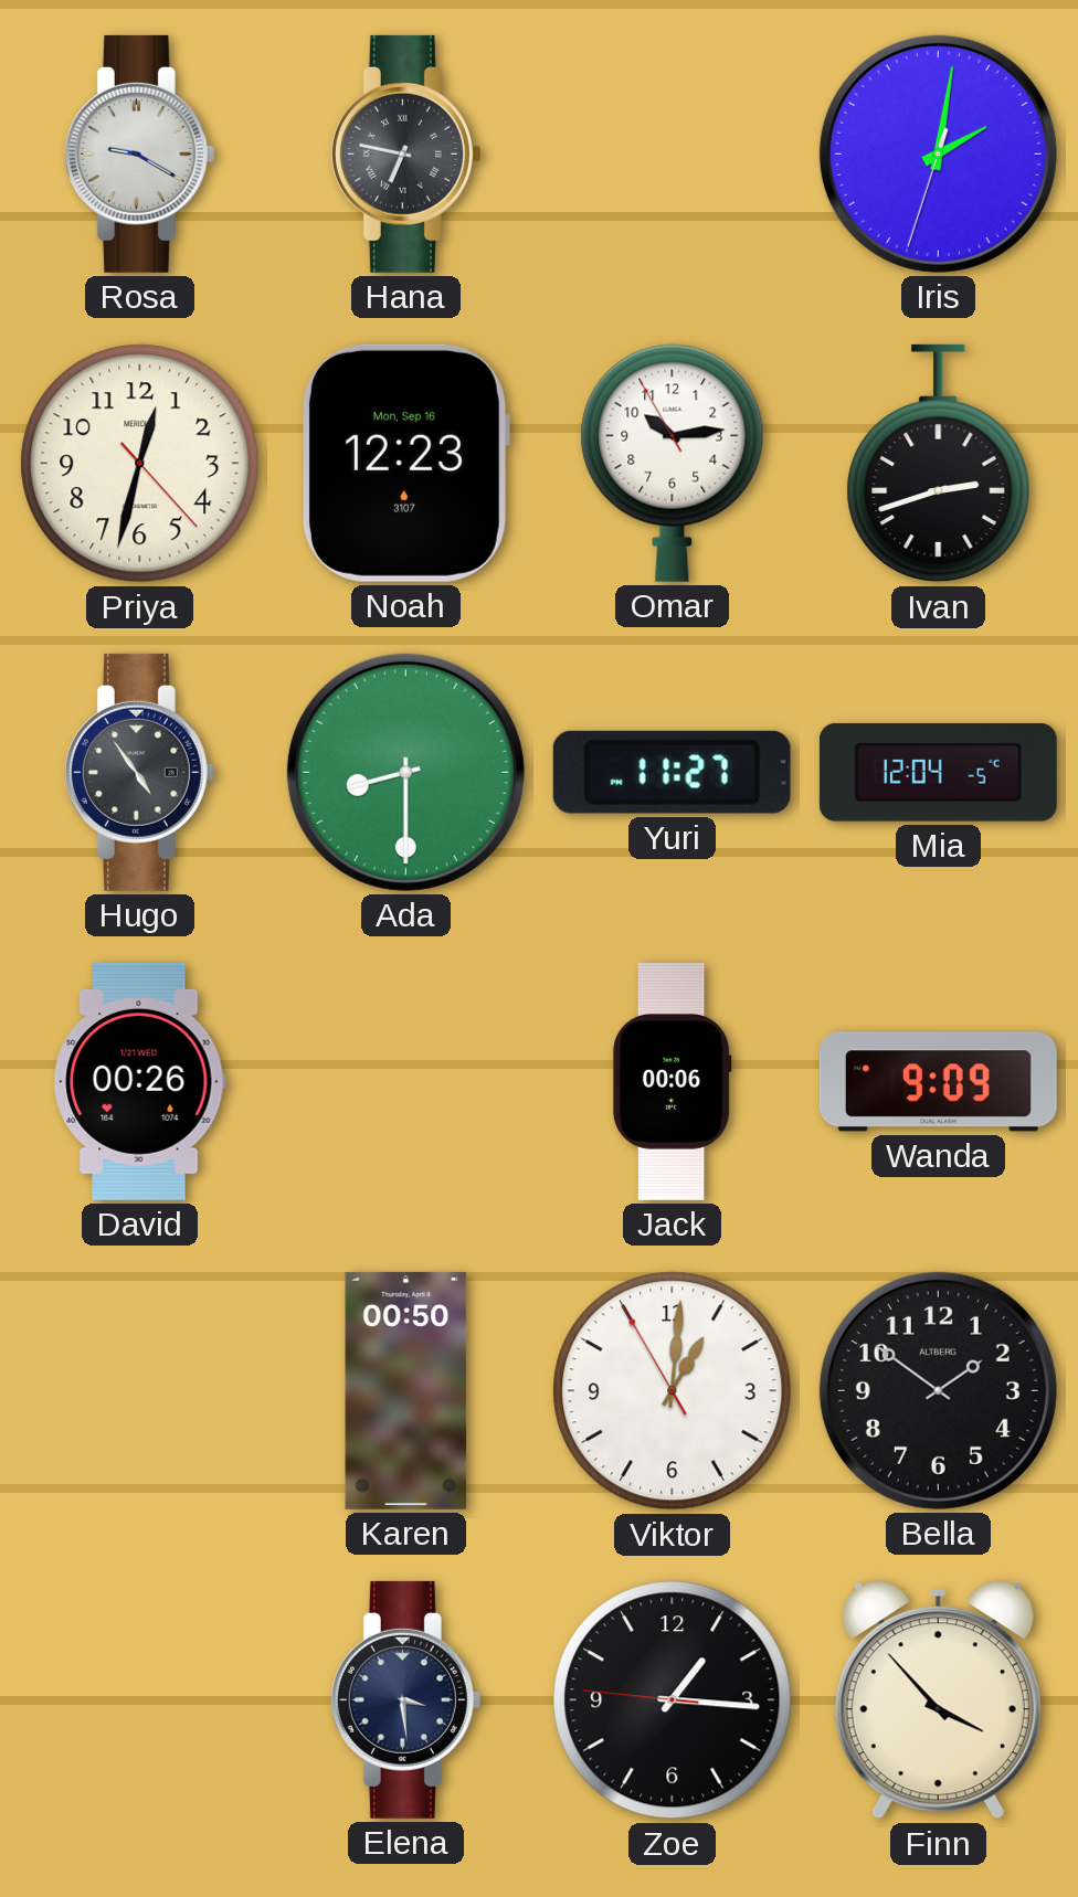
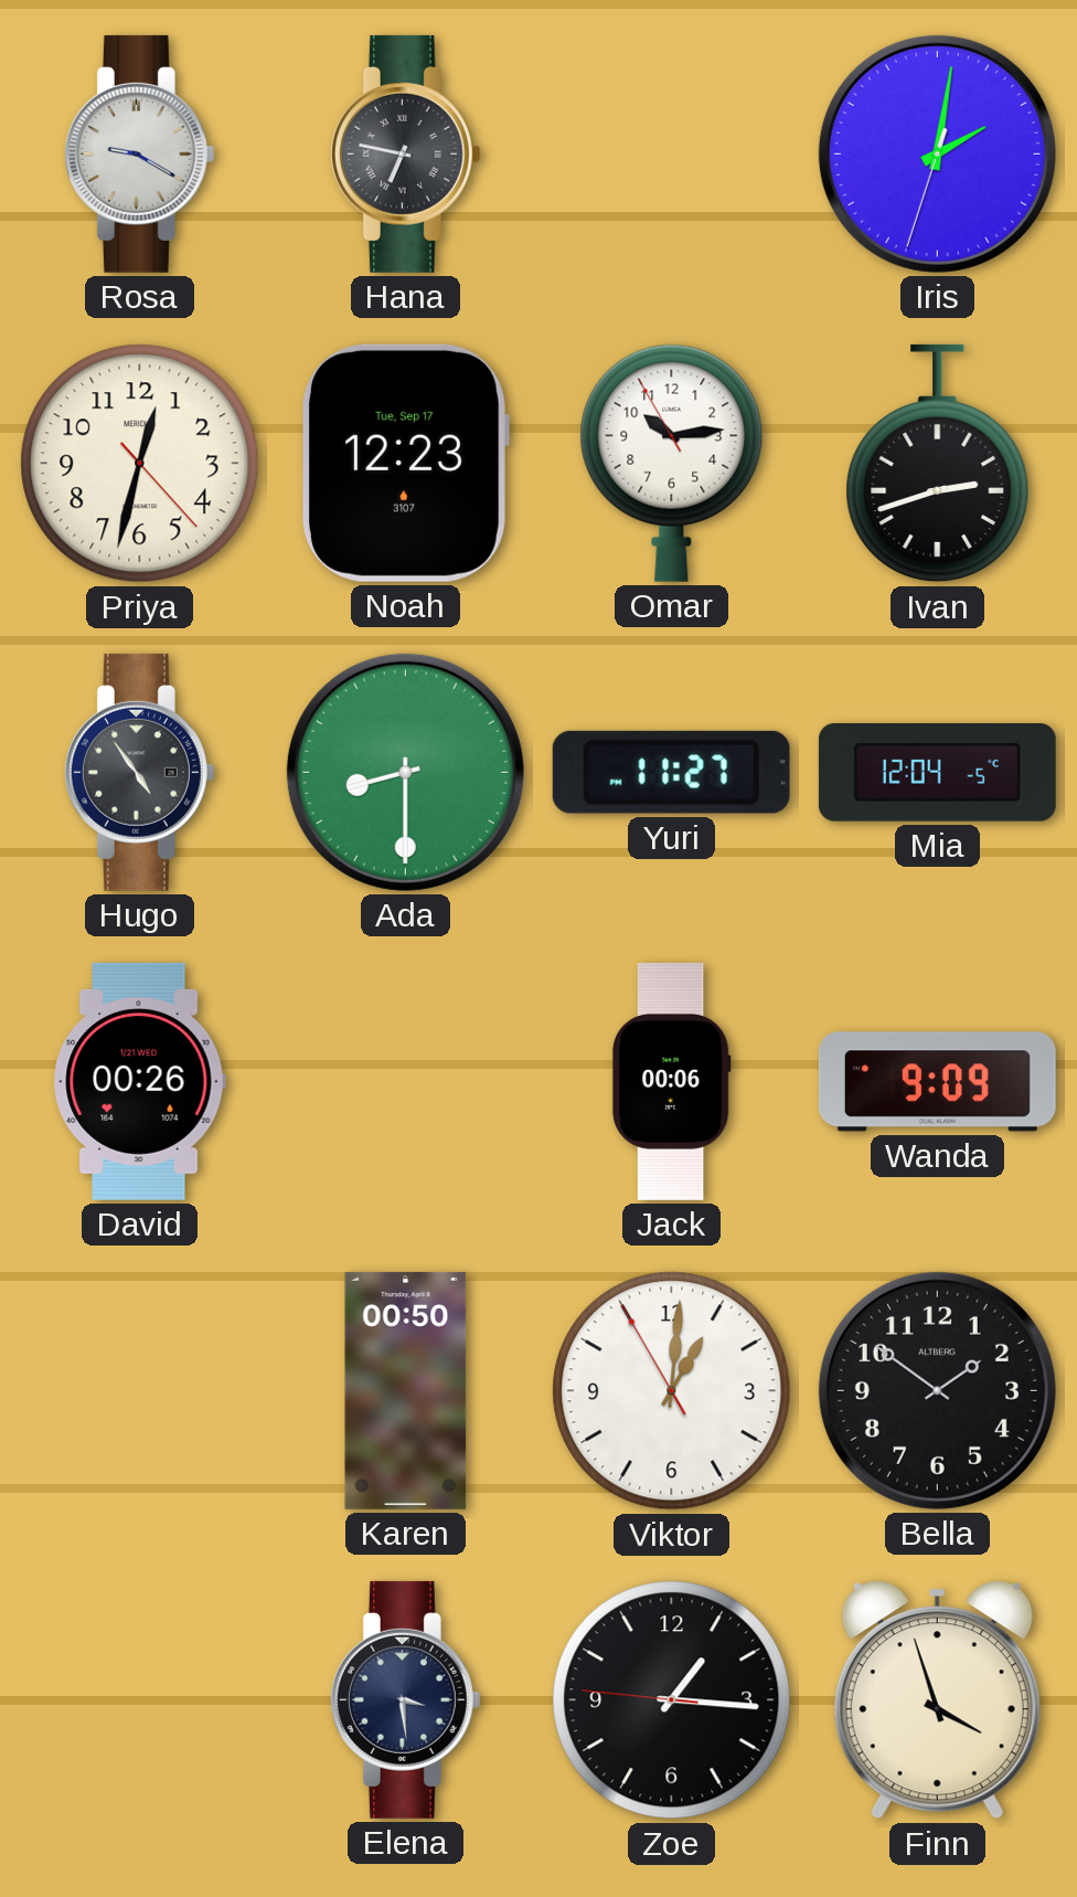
Noah date: Mon, Sep 16 -> Tue, Sep 17
Finn: 3:53 -> 3:57
